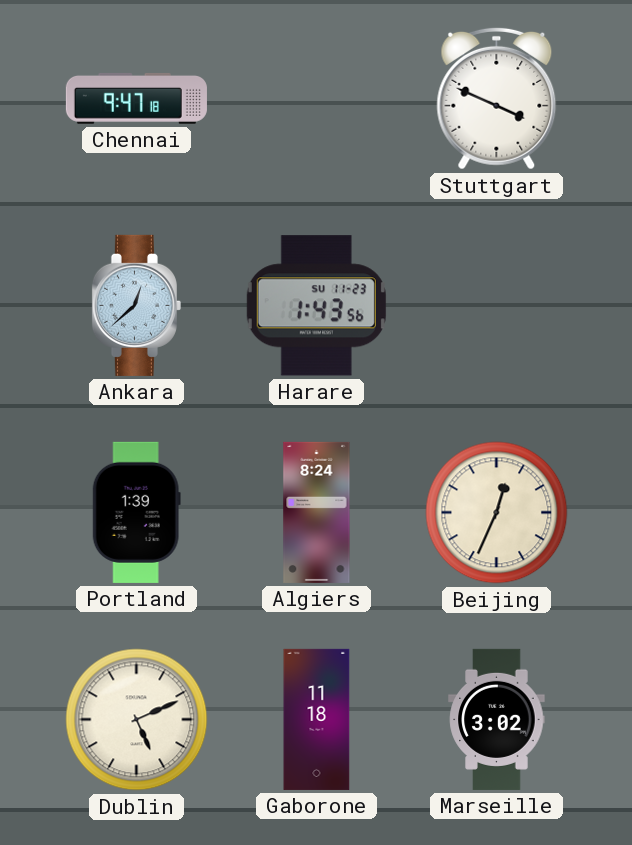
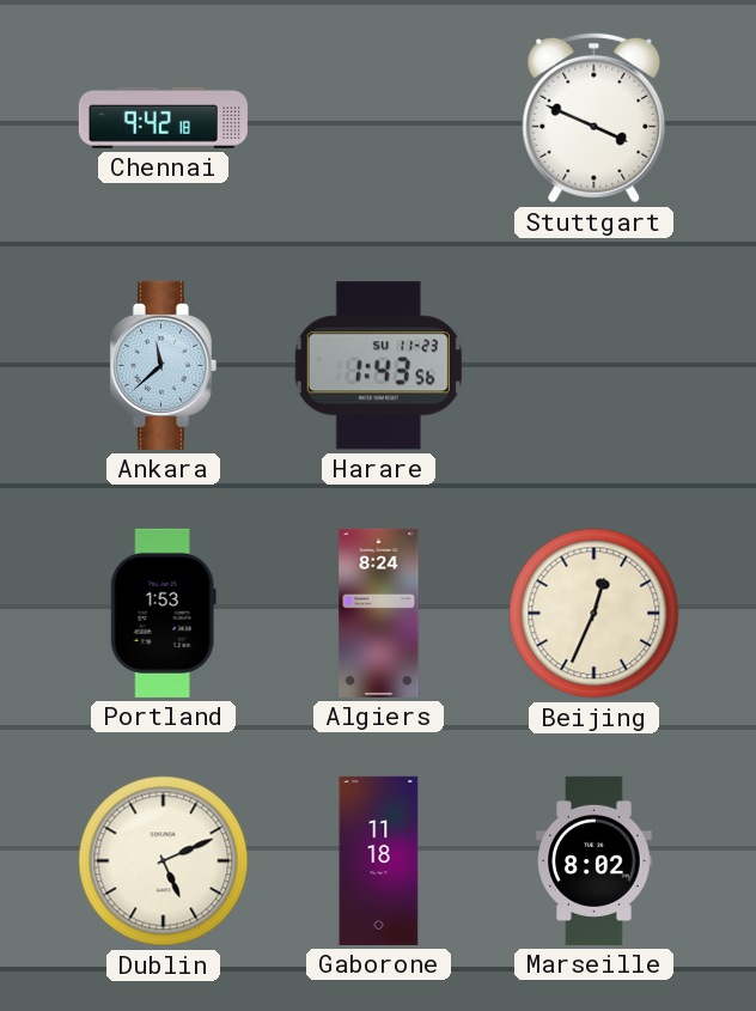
Chennai: 9:47 -> 9:42
Ankara: 12:38 -> 11:38
Portland: 1:39 -> 1:53
Marseille: 3:02 -> 8:02
